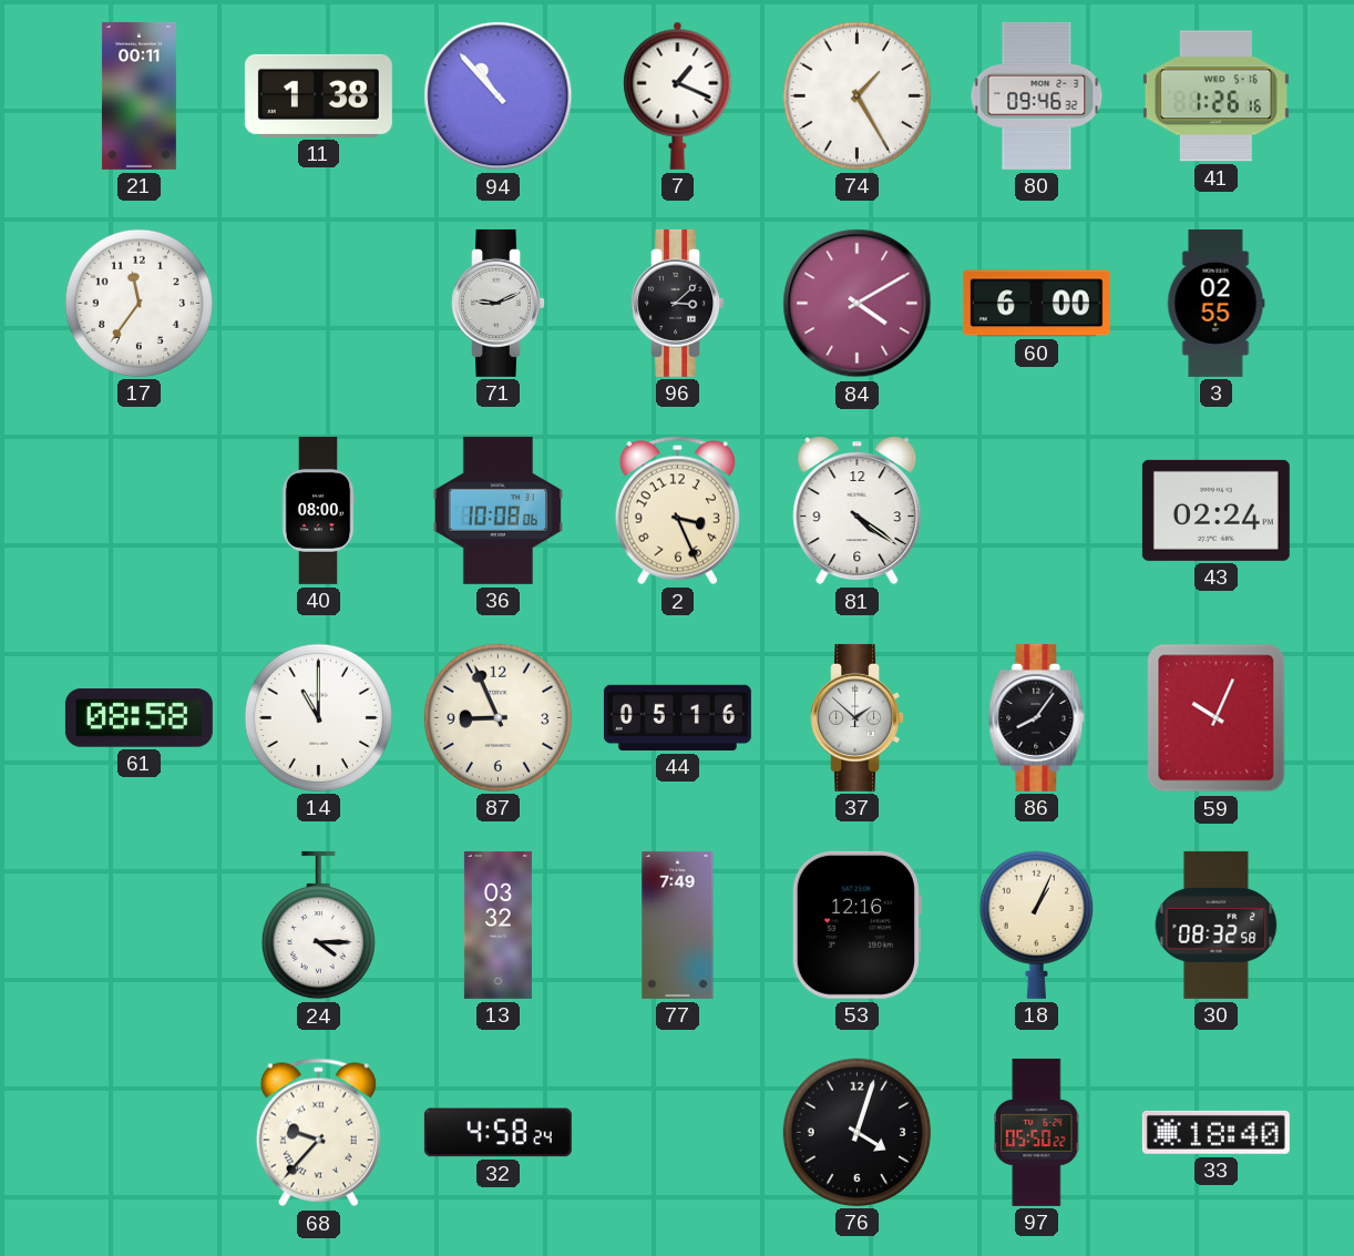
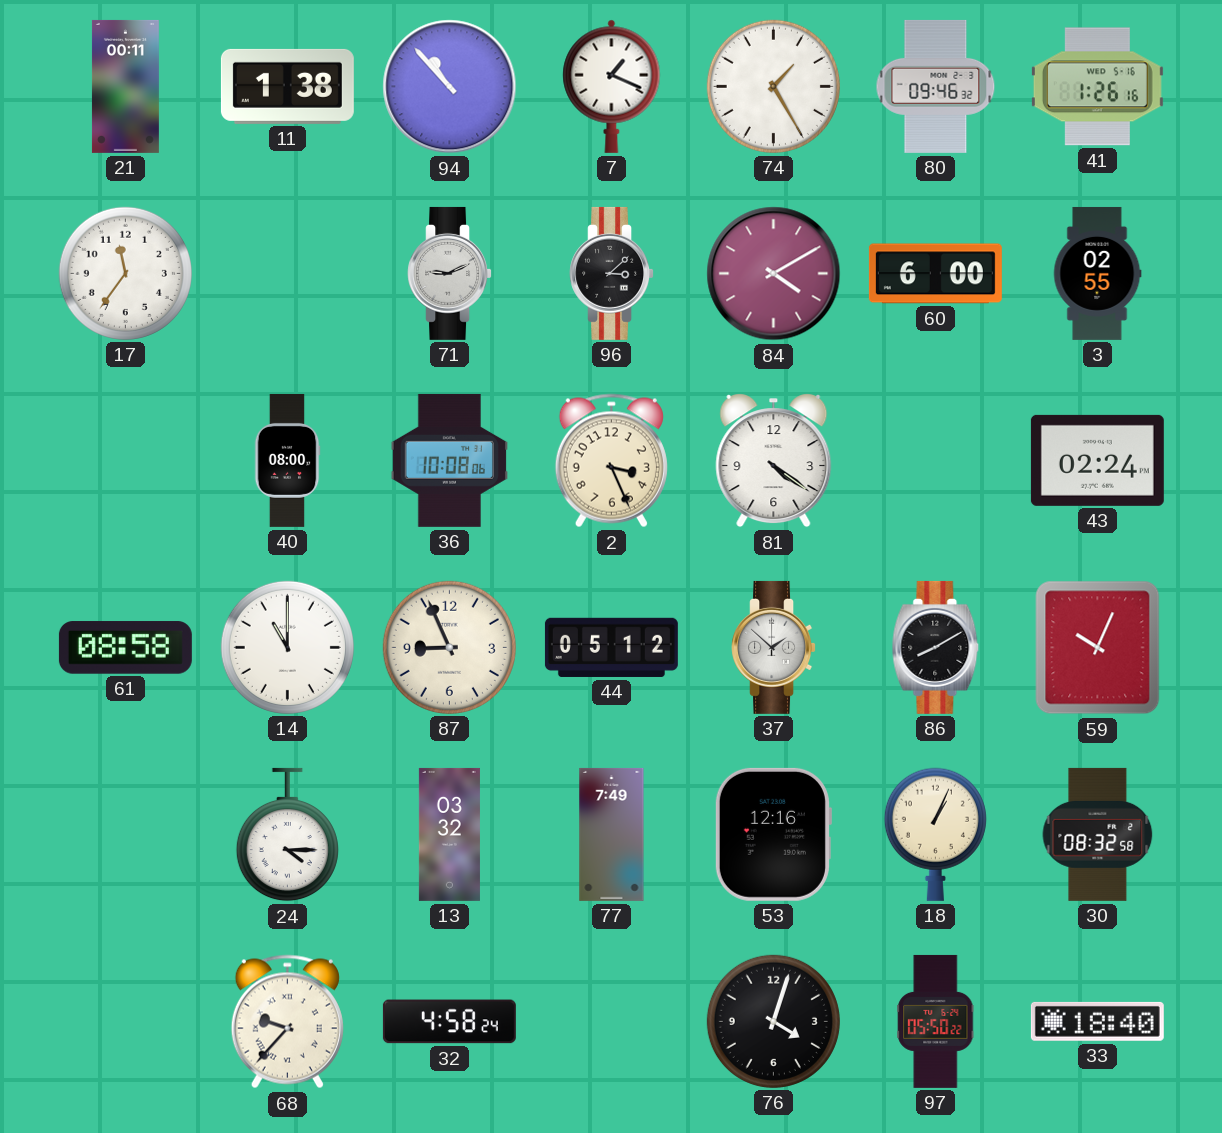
44: 05:16 -> 05:12
86: 8:06 -> 8:10
